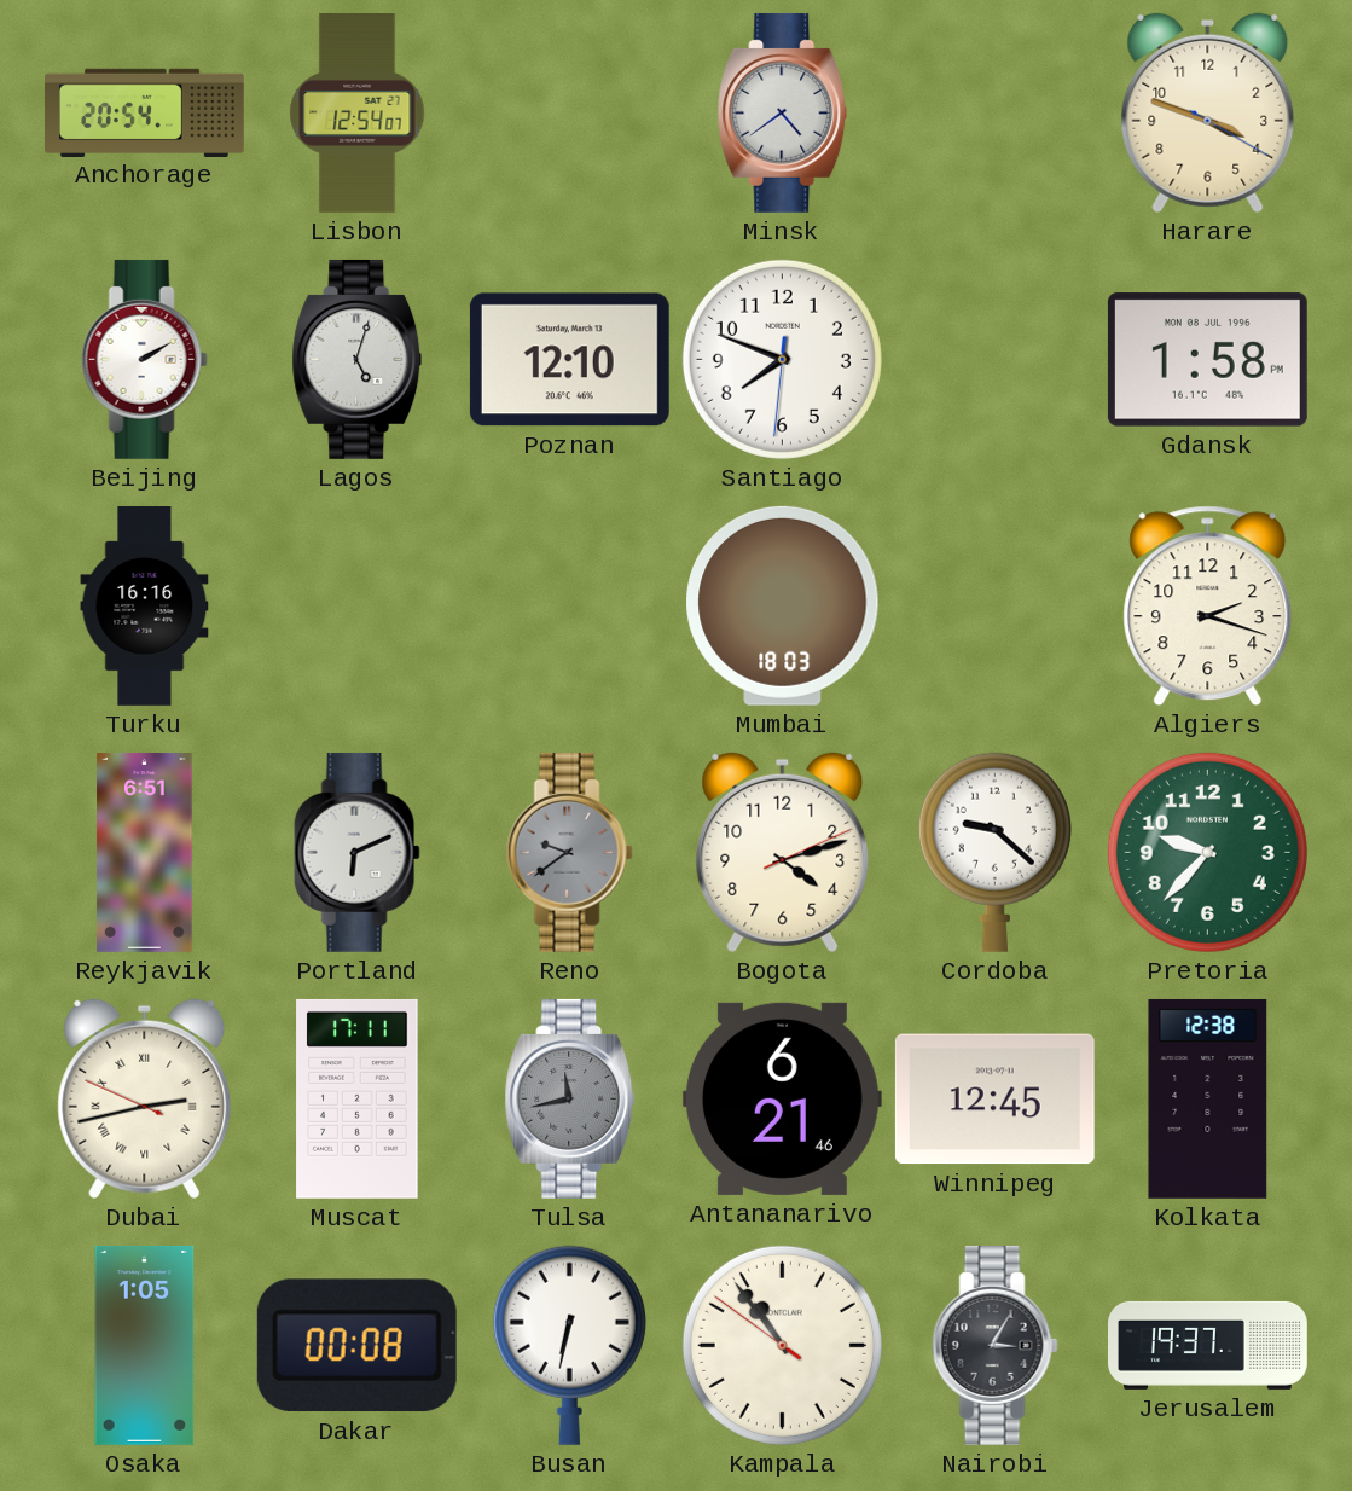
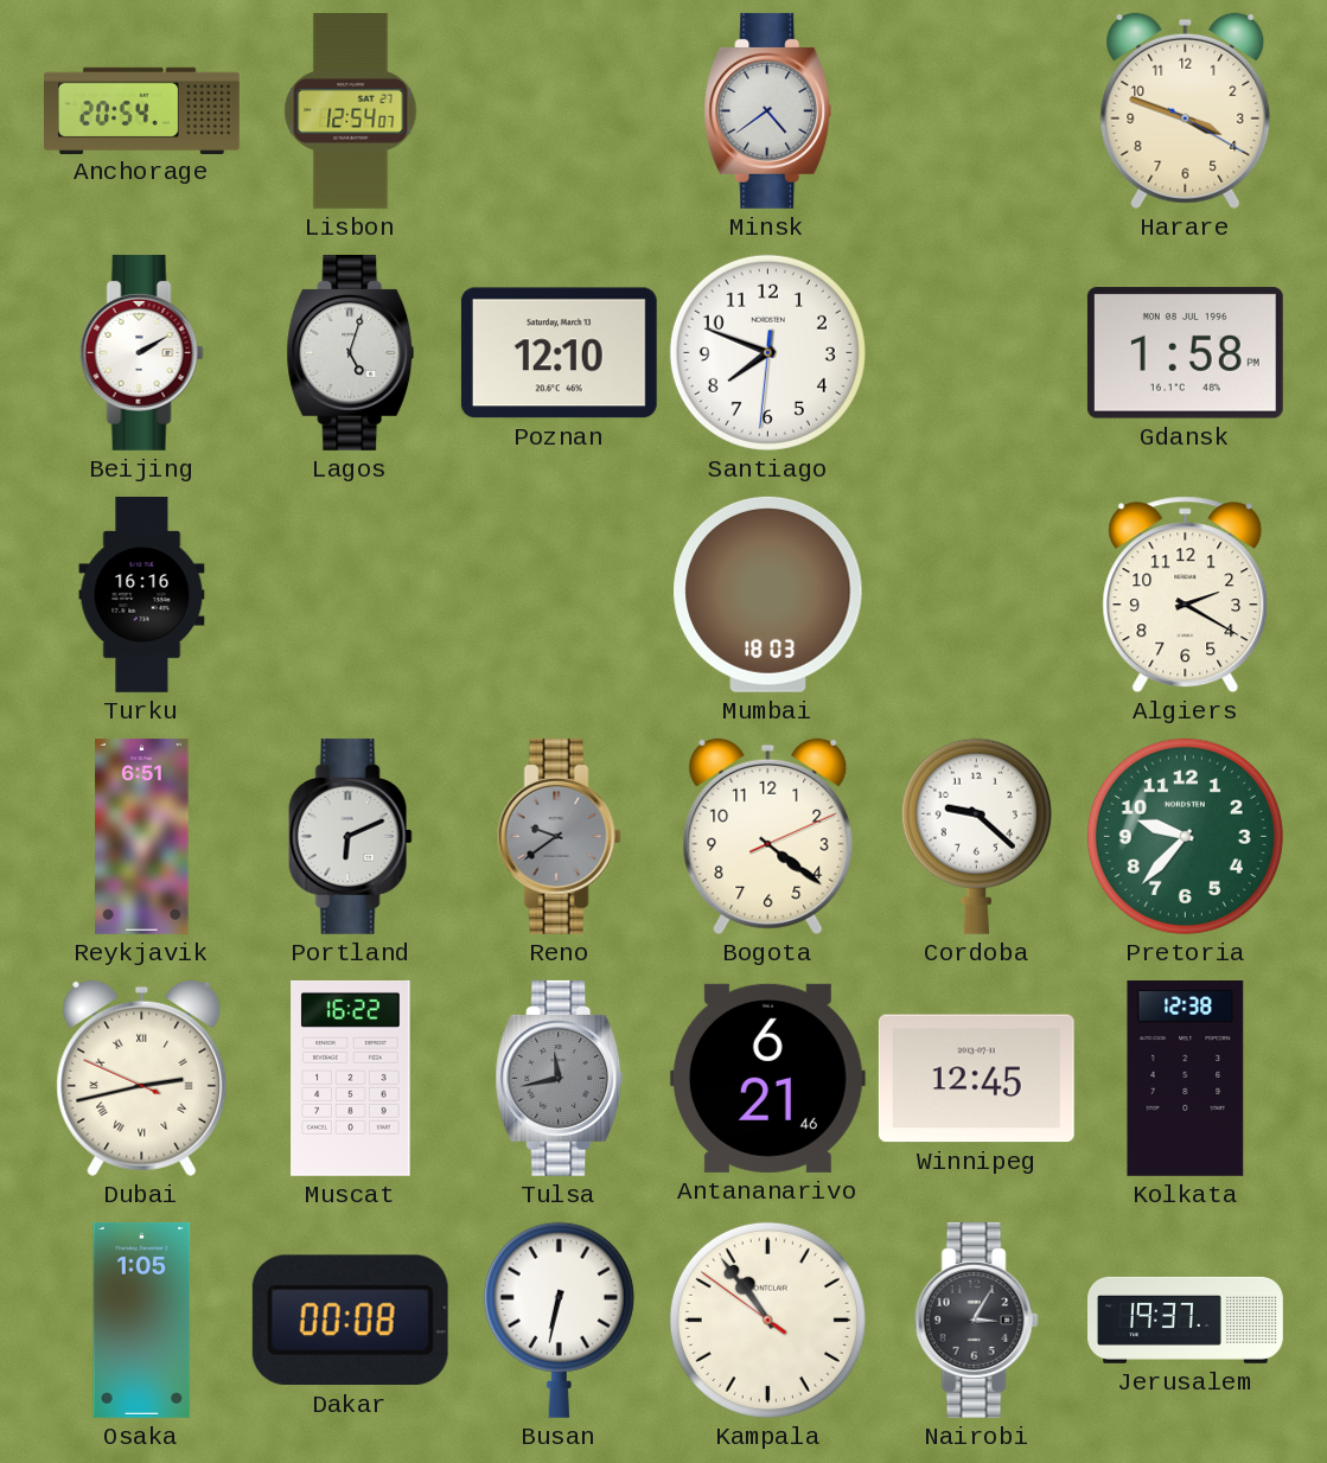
Algiers: 2:18 -> 2:20
Bogota: 4:12 -> 4:21
Muscat: 17:11 -> 16:22
